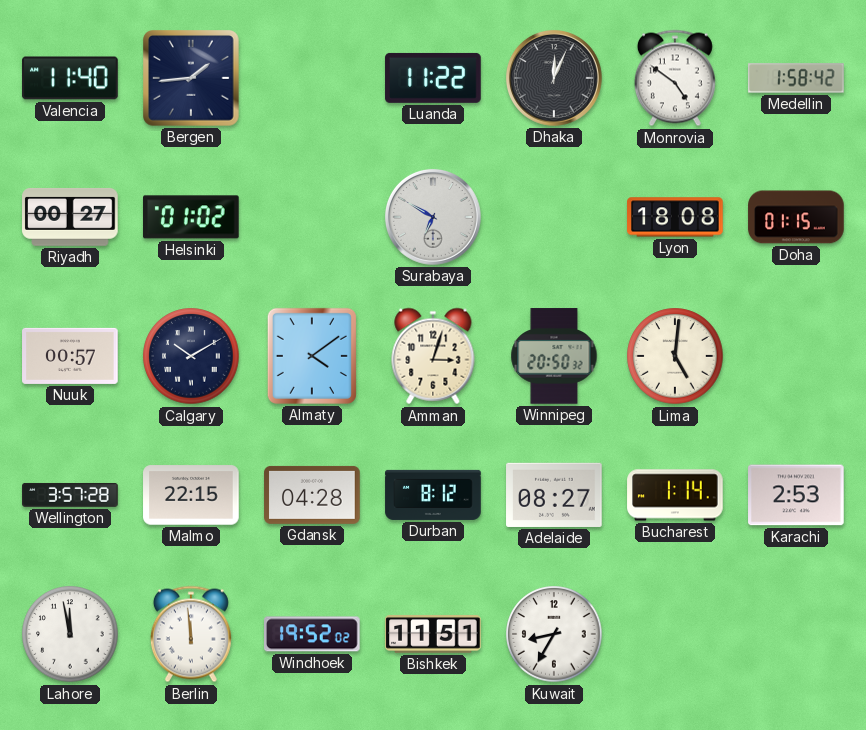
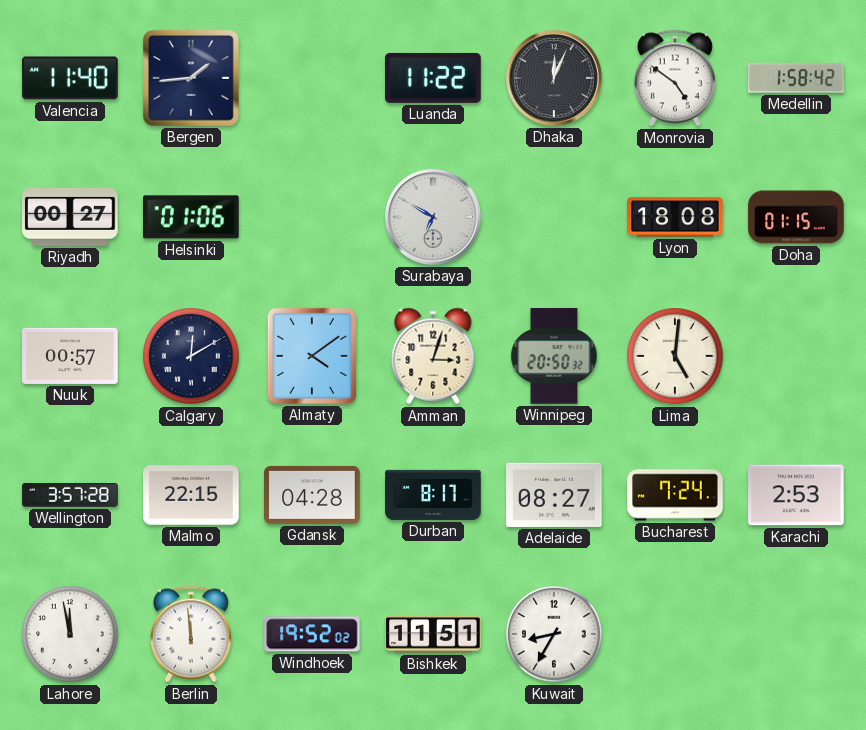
Helsinki: 01:02 -> 01:06
Calgary: 10:10 -> 12:10
Durban: 8:12 -> 8:17
Bucharest: 1:14 -> 7:24
